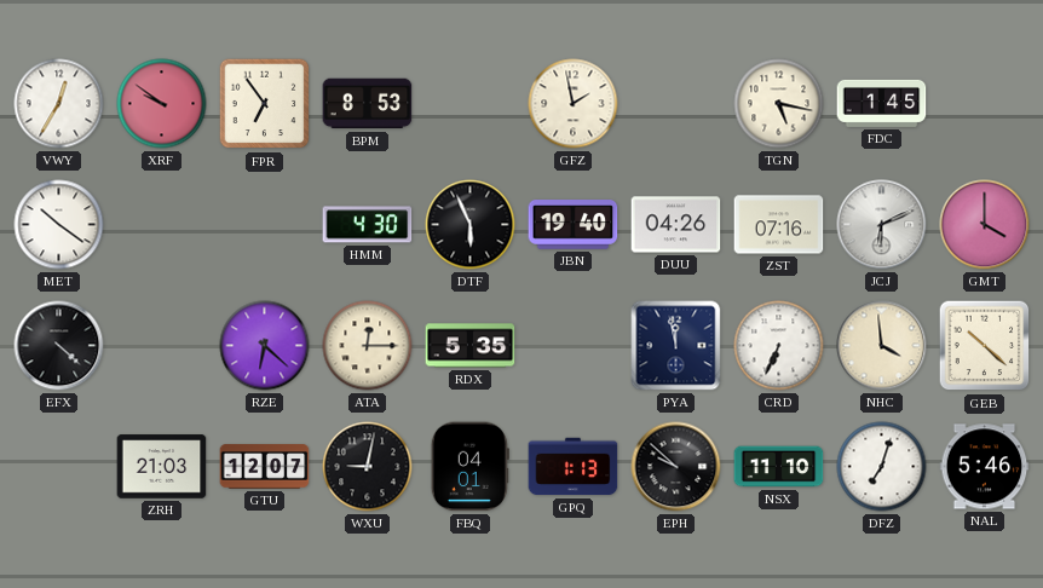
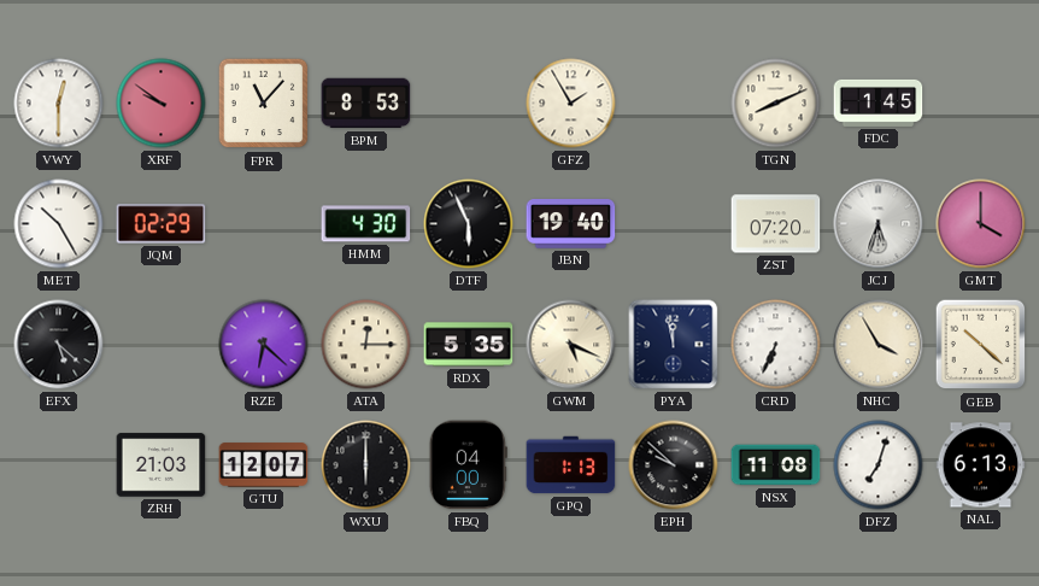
VWY: 12:35 -> 12:30
FPR: 6:54 -> 11:07
GFZ: 1:58 -> 1:55
TGN: 5:17 -> 8:11
MET: 10:21 -> 10:25
JQM: none -> 02:29
DUU: 04:26 -> none
ZST: 07:16 -> 07:20
JCJ: 6:11 -> 5:33
EFX: 4:22 -> 5:22
GWM: none -> 5:19
NHC: 3:59 -> 3:55
WXU: 9:02 -> 6:00
FBQ: 04:01 -> 04:00
NSX: 11:10 -> 11:08
NAL: 5:46 -> 6:13
